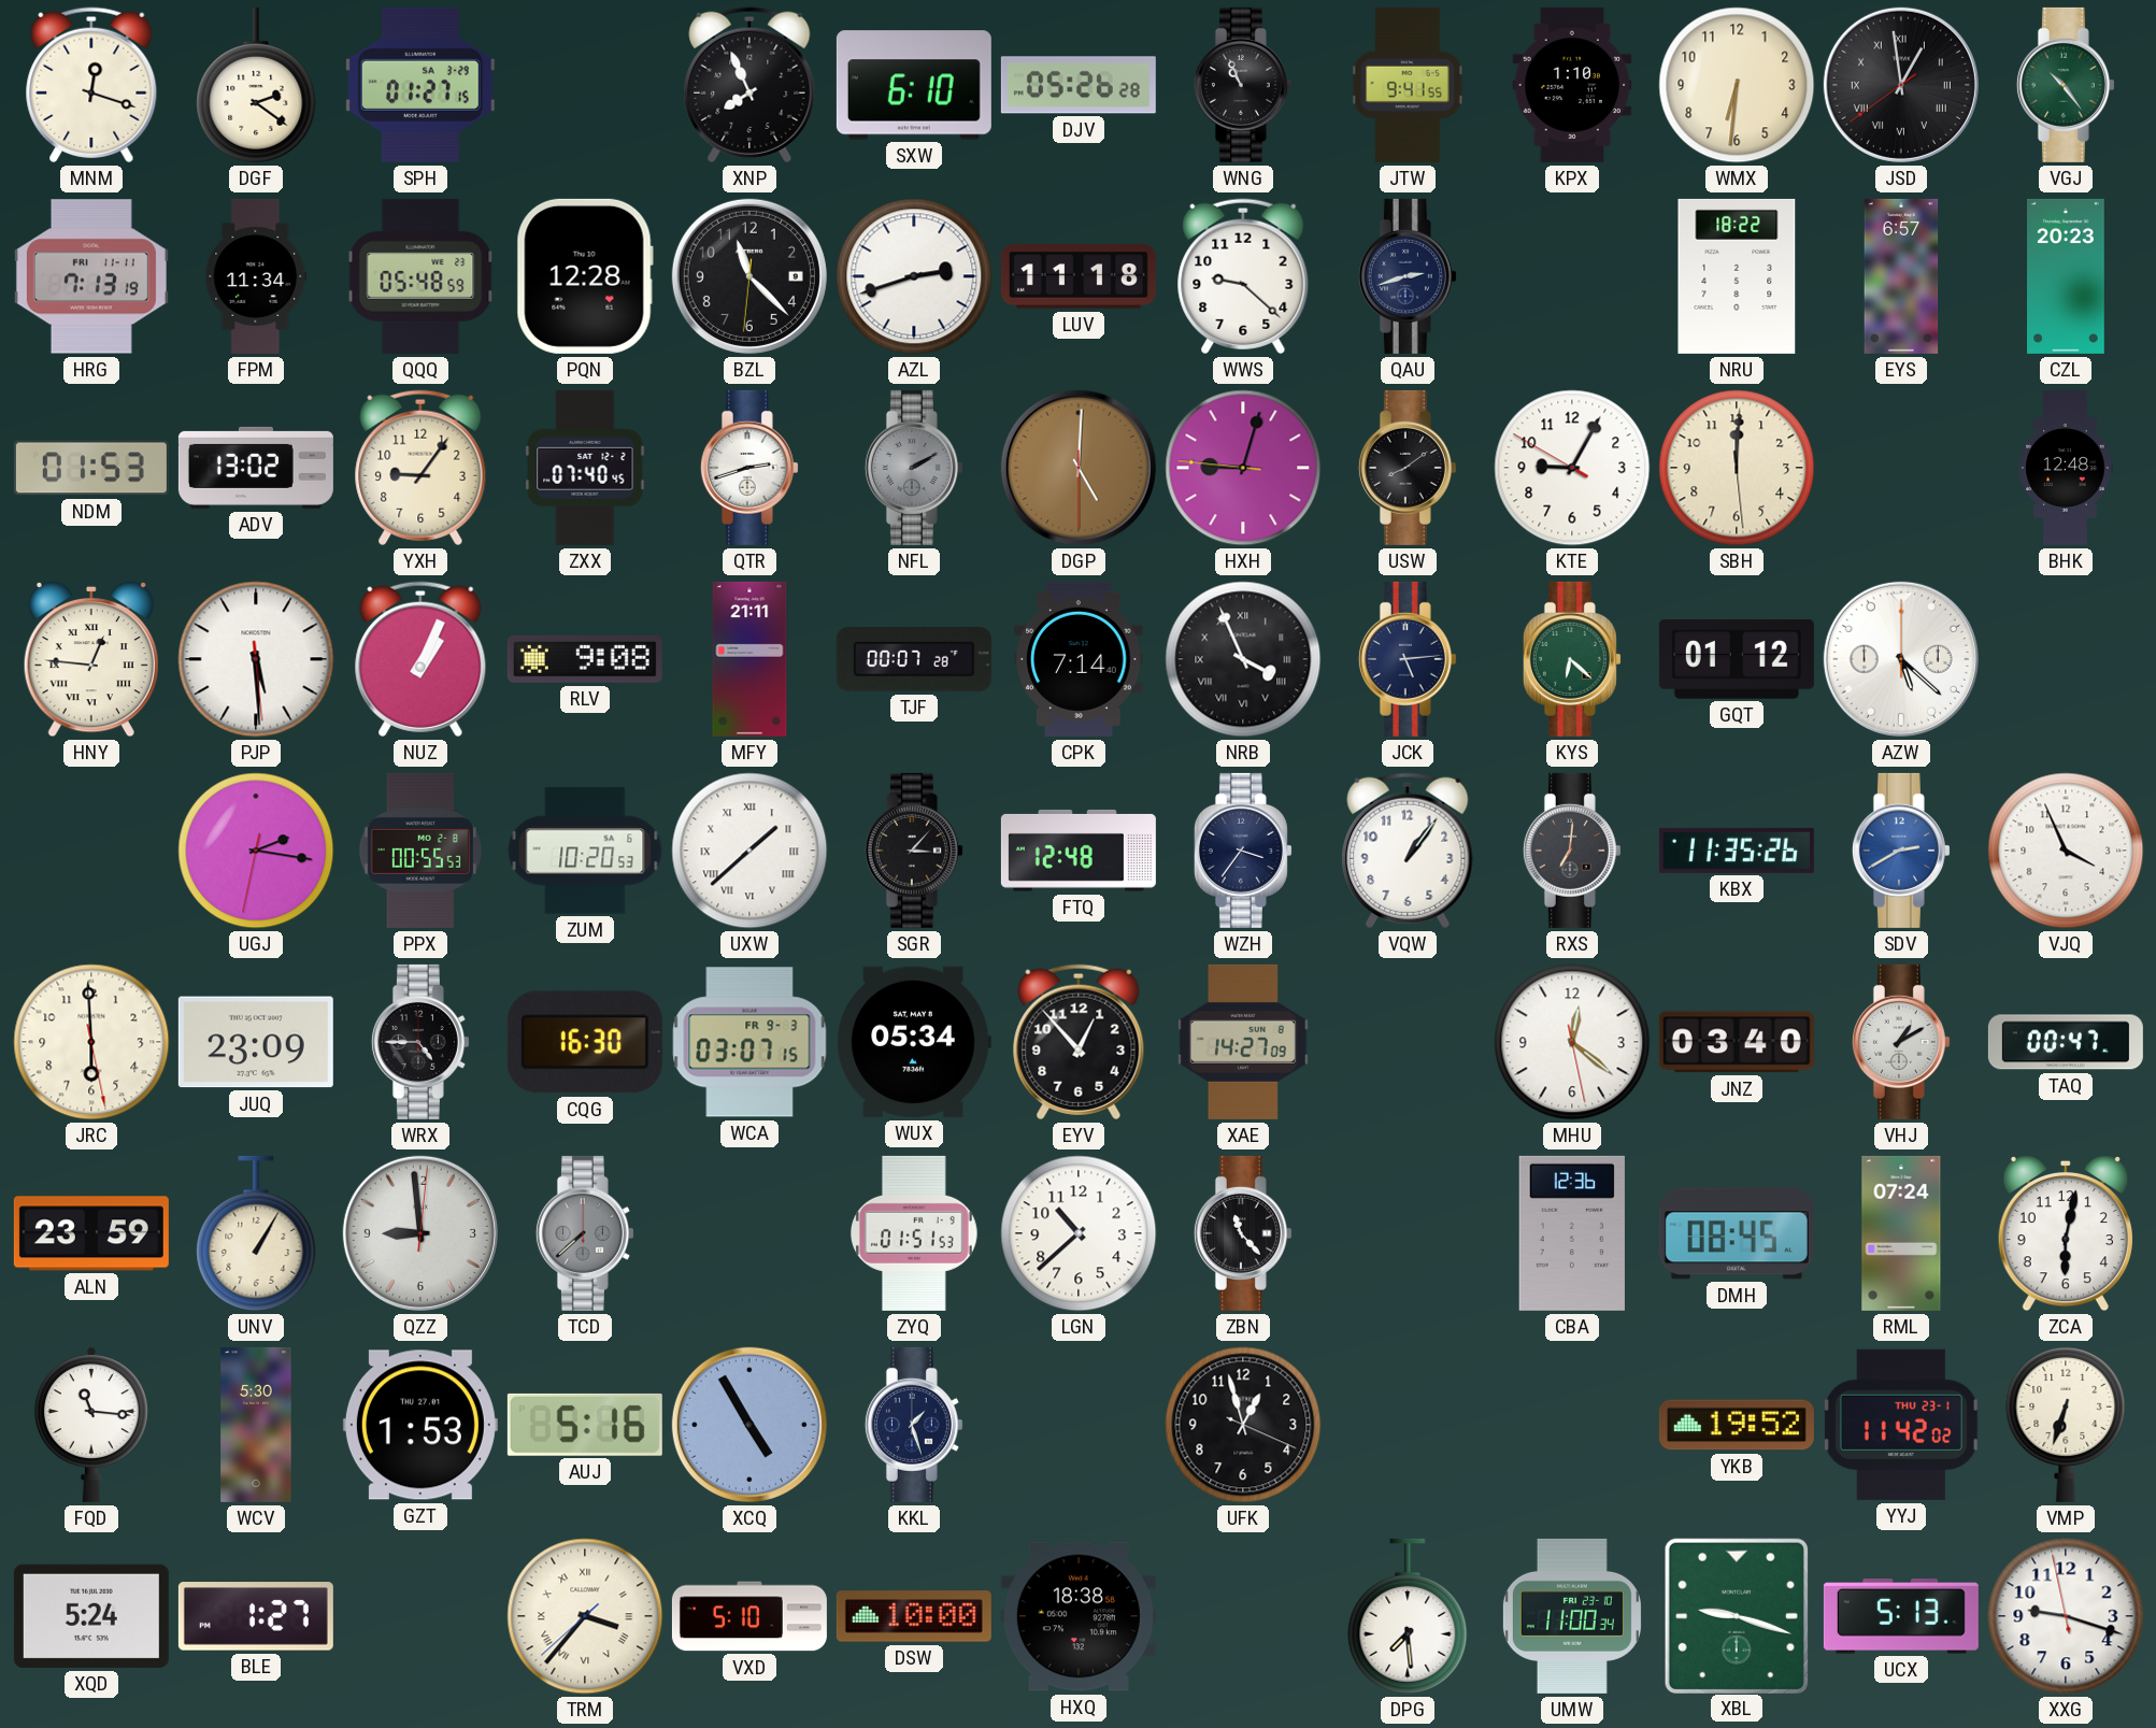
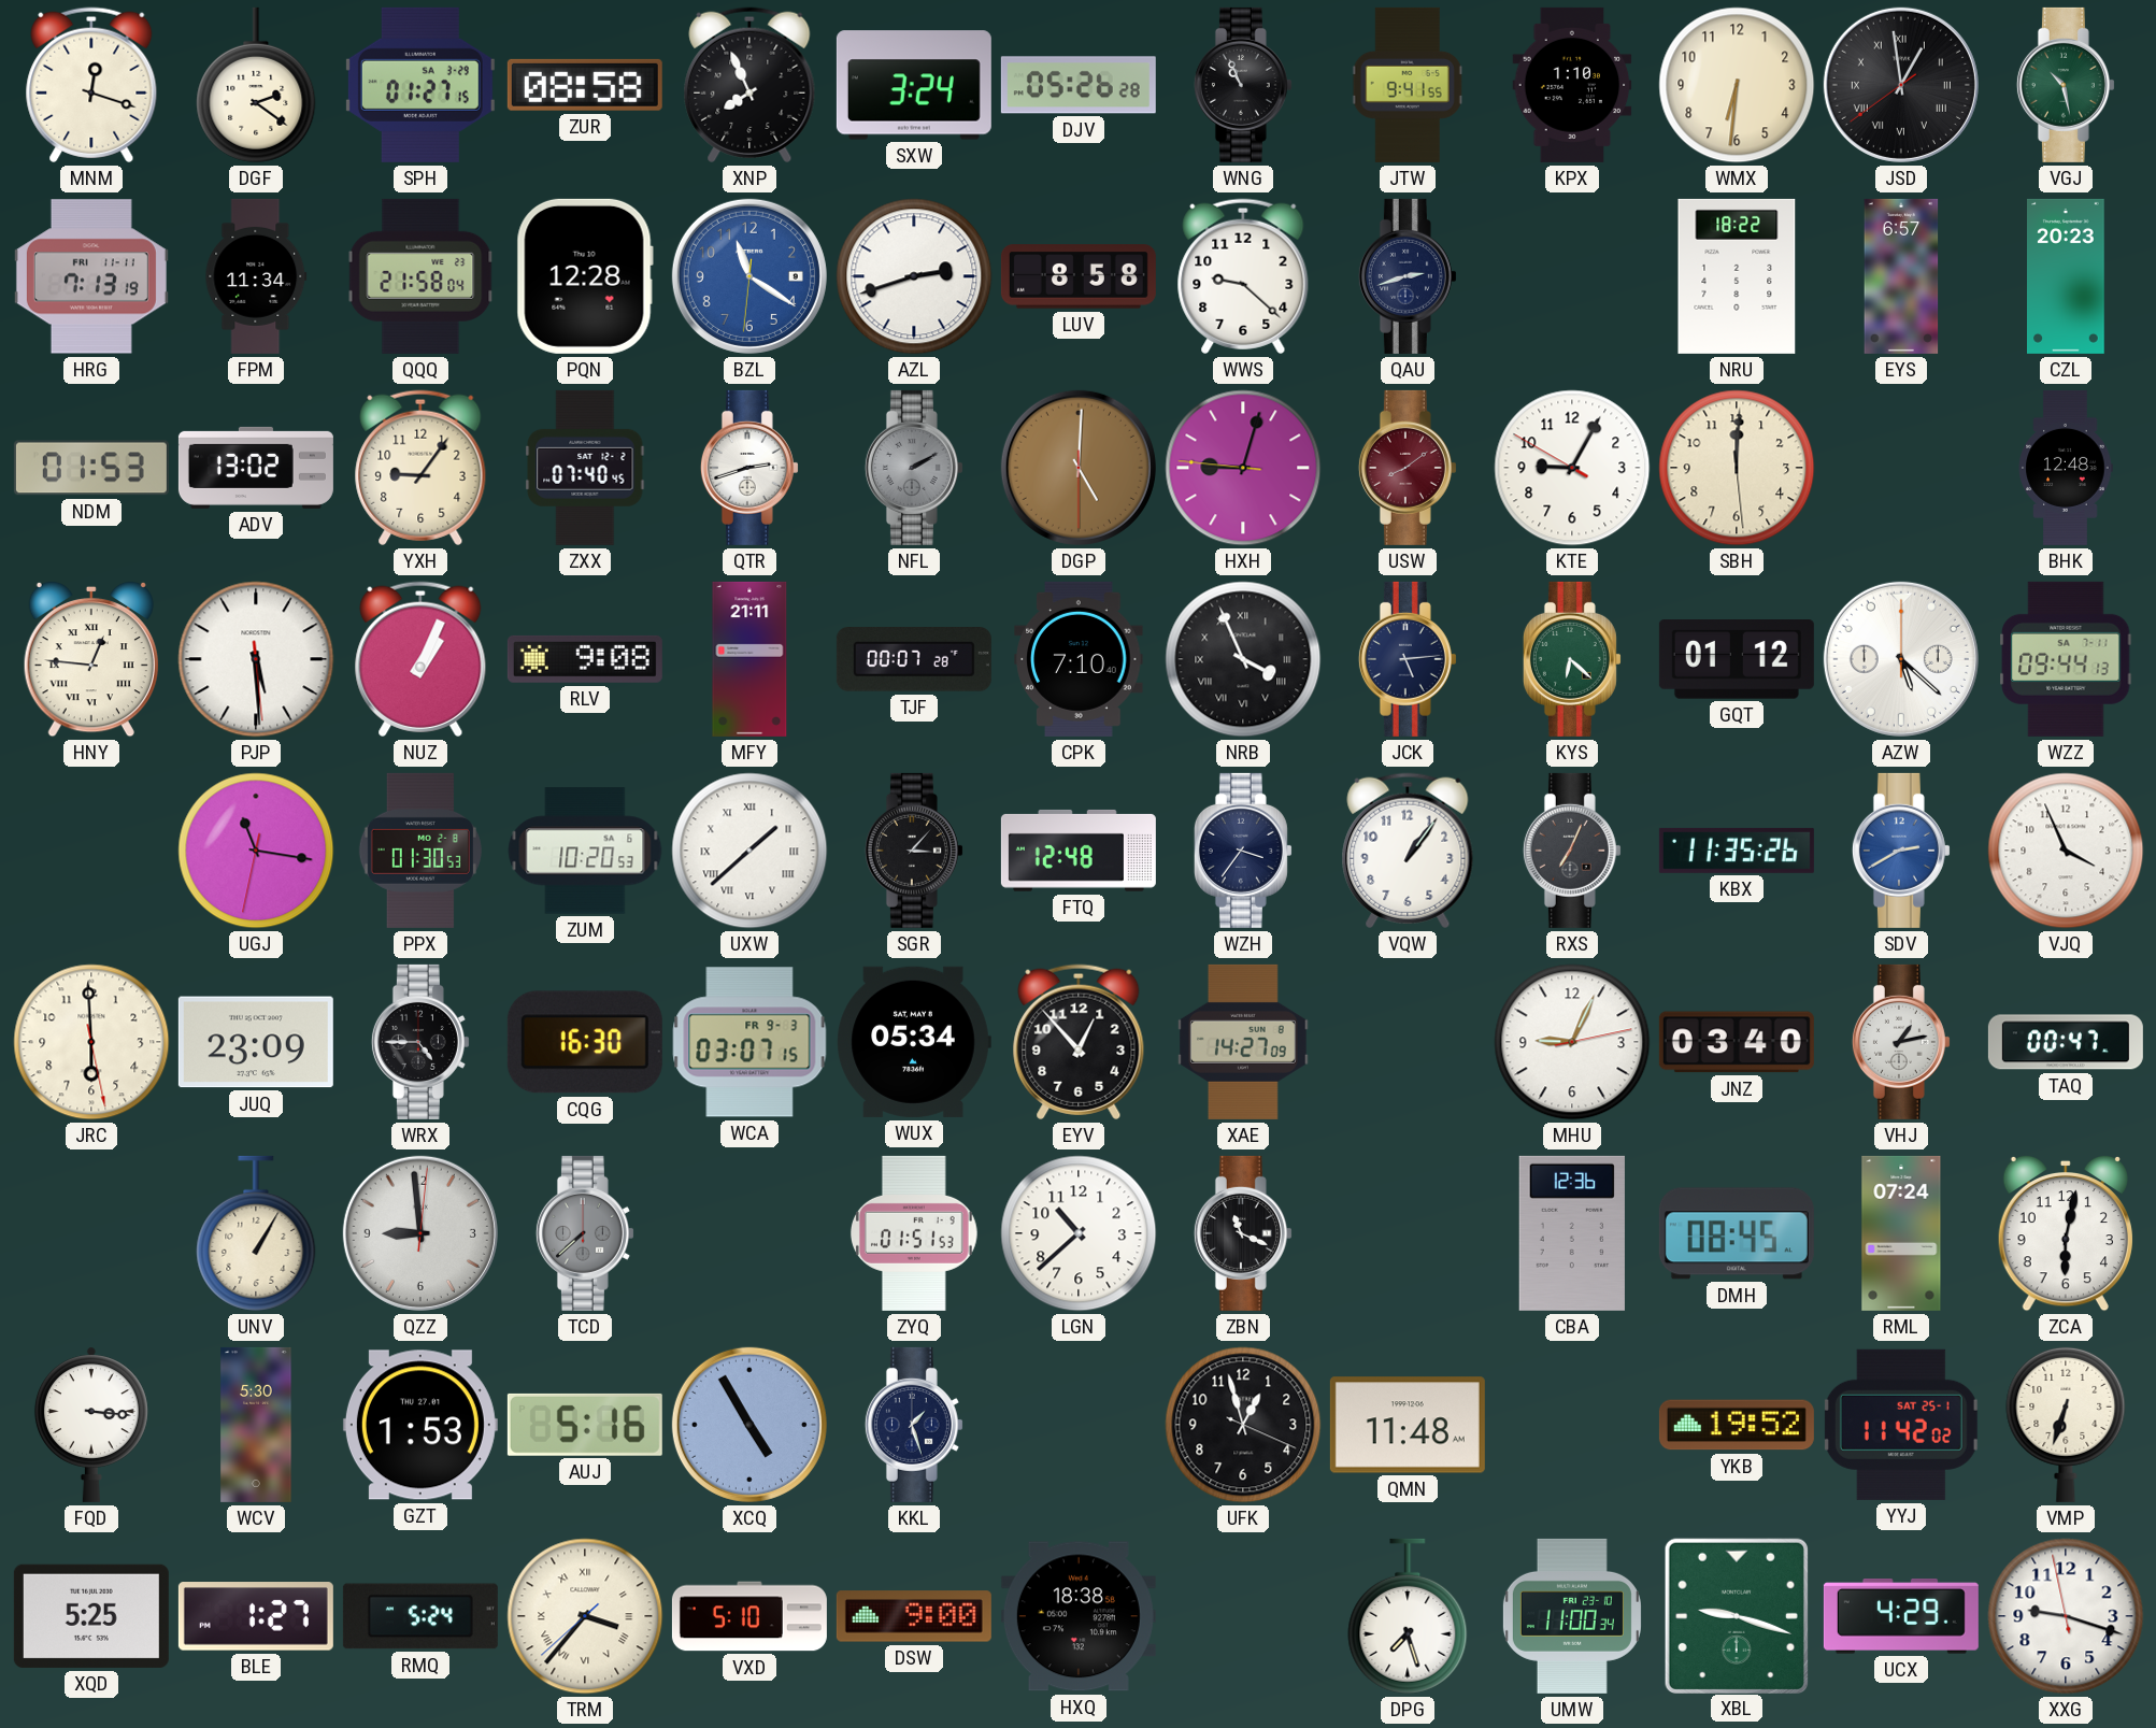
ZUR: none -> 08:58
SXW: 6:10 -> 3:24
VGJ: 10:24 -> 10:28
QQQ: 05:48 -> 21:58
BZL: 11:22 -> 11:20
BZL dial: black -> blue
LUV: 11:18 -> 8:58
USW dial: black -> burgundy
CPK: 7:14 -> 7:10
WZZ: none -> 09:44
UGJ: 2:16 -> 11:16
PPX: 00:55 -> 01:30
RXS: 7:01 -> 7:04
MHU: 12:21 -> 9:04
VHJ: 1:10 -> 1:13
ALN: 23:59 -> none
ZBN: 11:23 -> 11:19
FQD: 11:16 -> 3:16
QMN: none -> 11:48
YYJ date: THU 23-1 -> SAT 25-1
XQD: 5:24 -> 5:25
RMQ: none -> 5:24
DSW: 10:00 -> 9:00
DPG: 7:29 -> 7:27
UCX: 5:13 -> 4:29
